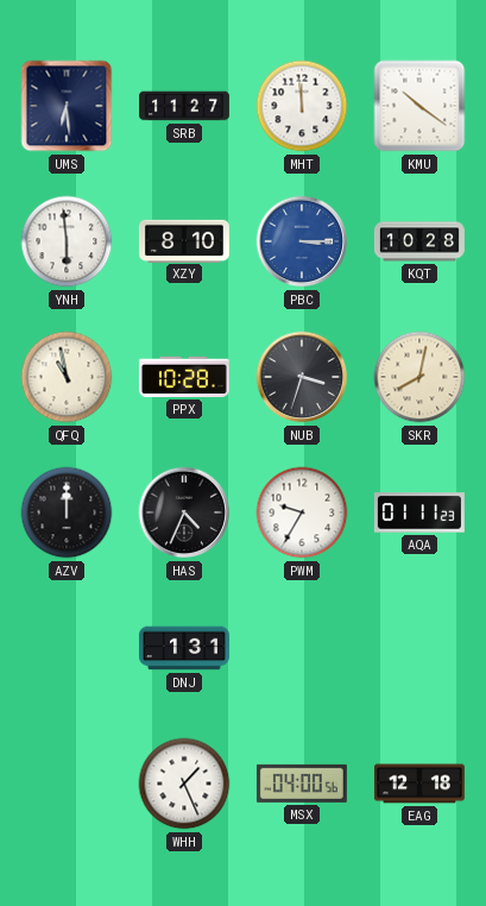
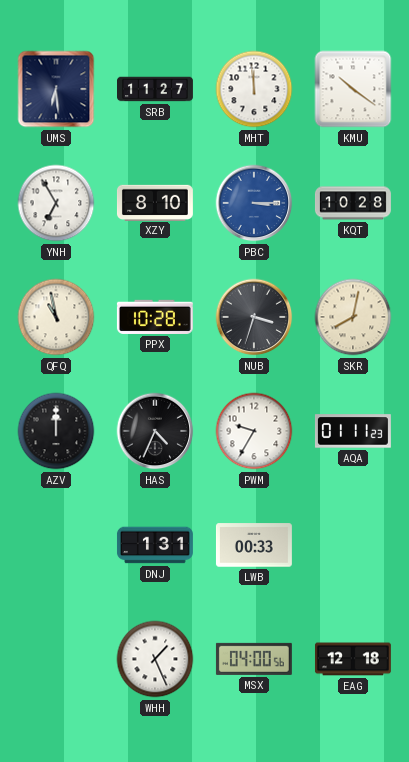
YNH: 5:59 -> 6:55
LWB: none -> 00:33
